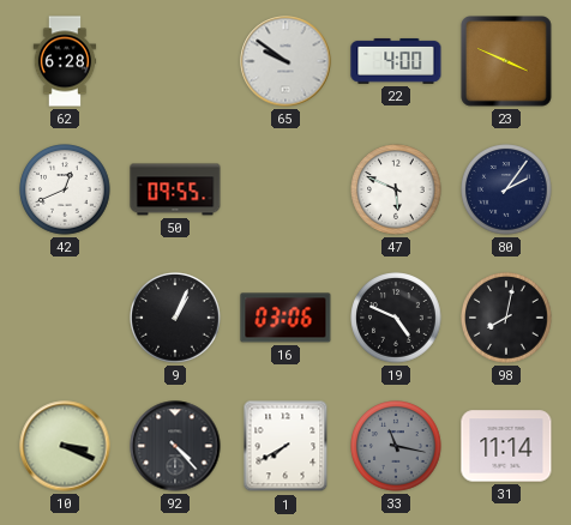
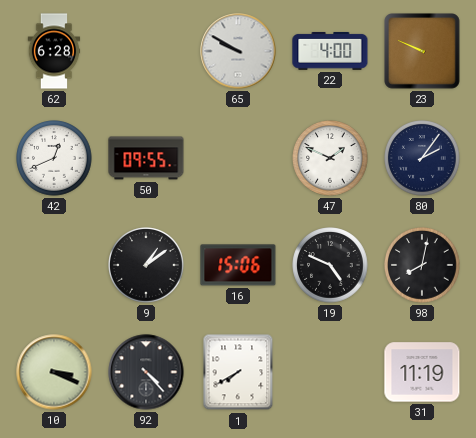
65: 9:51 -> 9:50
23: 3:49 -> 9:49
47: 5:49 -> 1:49
9: 1:04 -> 1:09
16: 03:06 -> 15:06
33: 11:17 -> none
31: 11:14 -> 11:19
